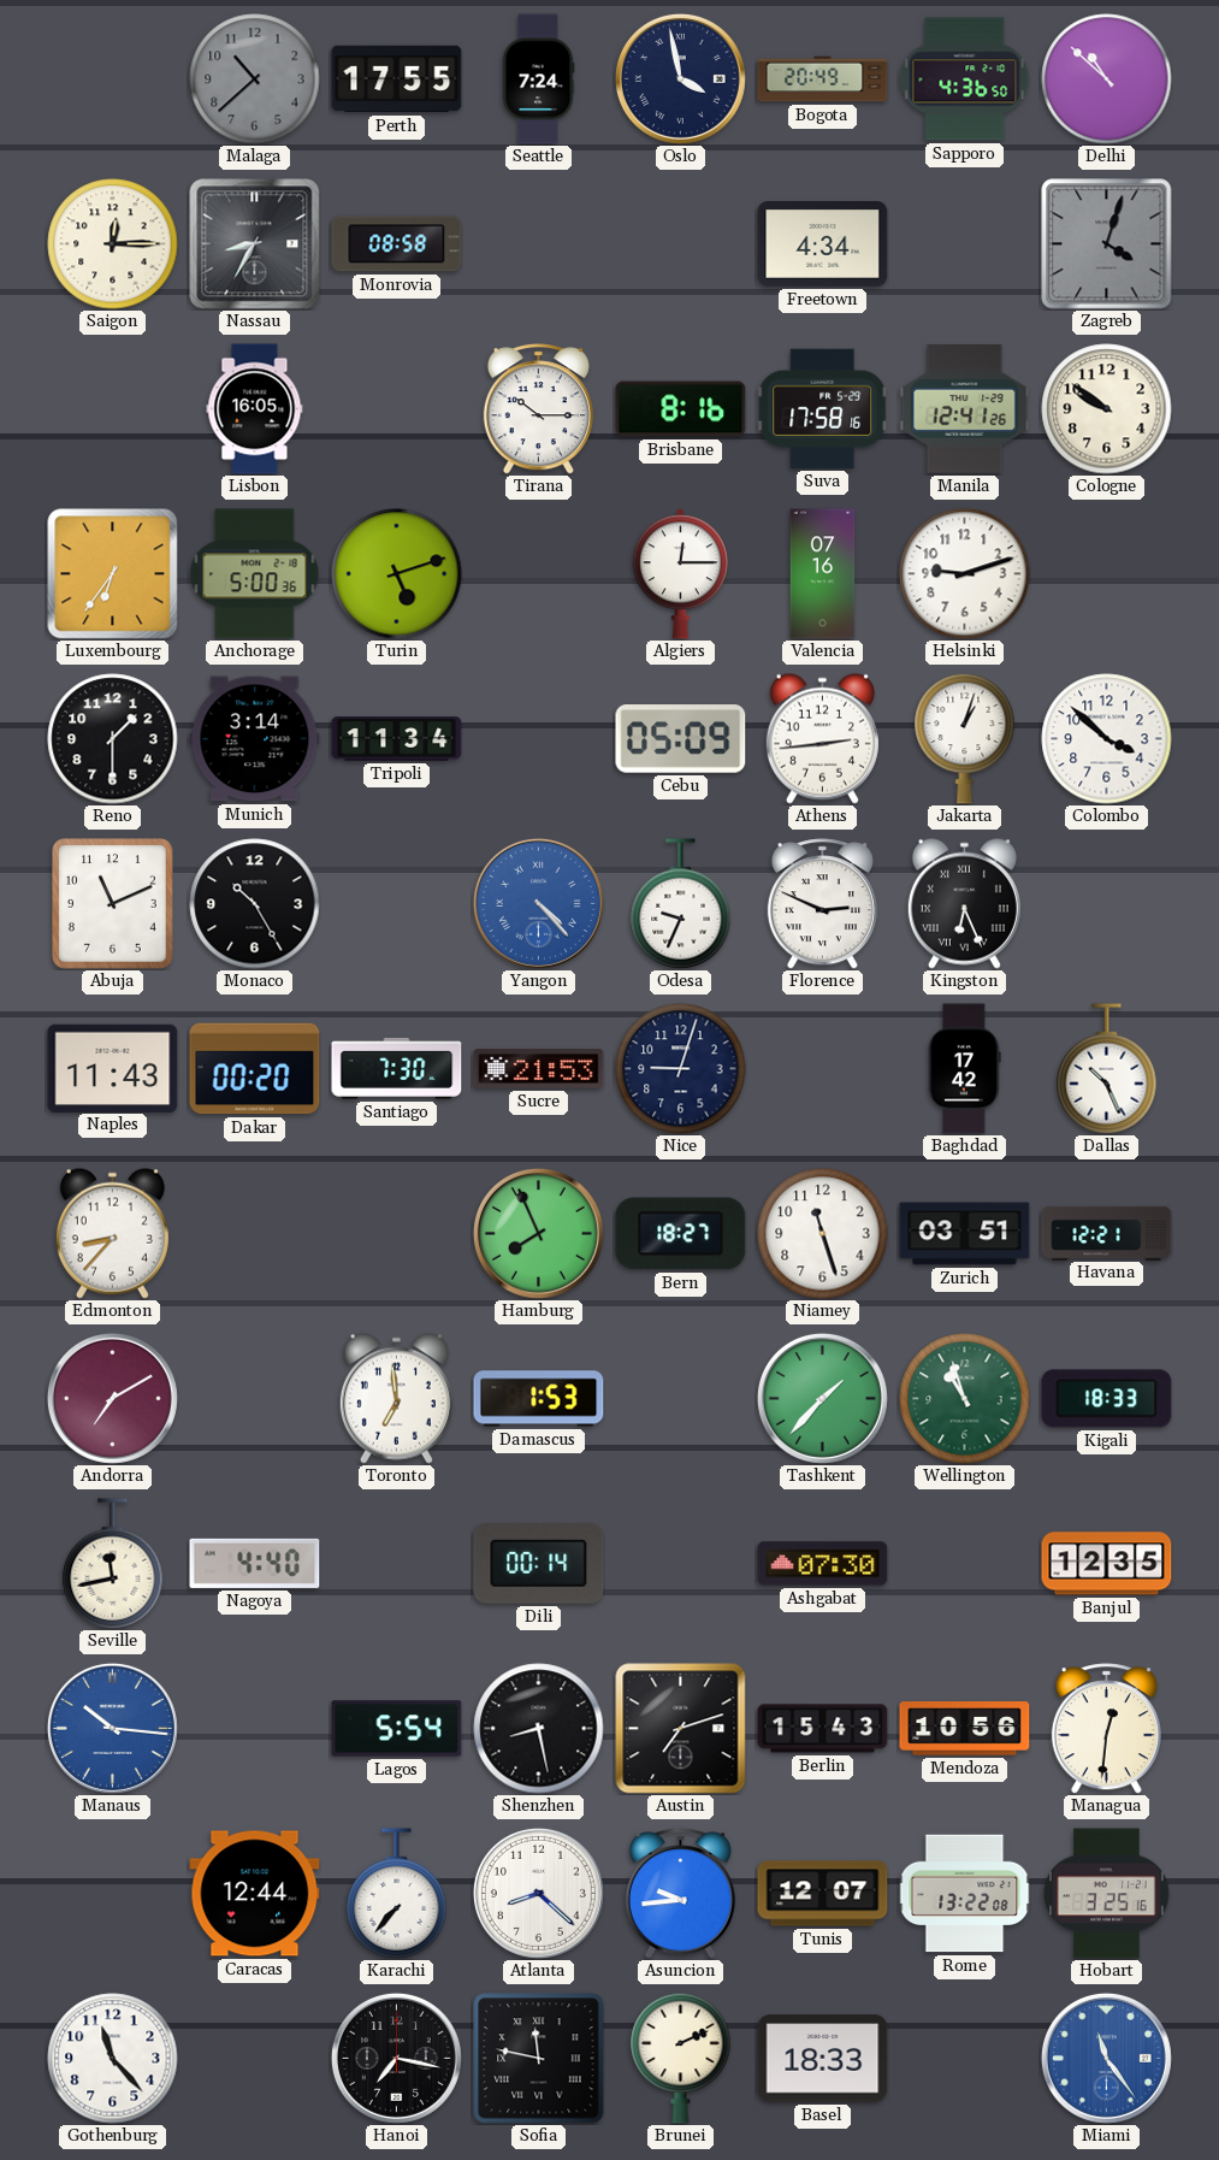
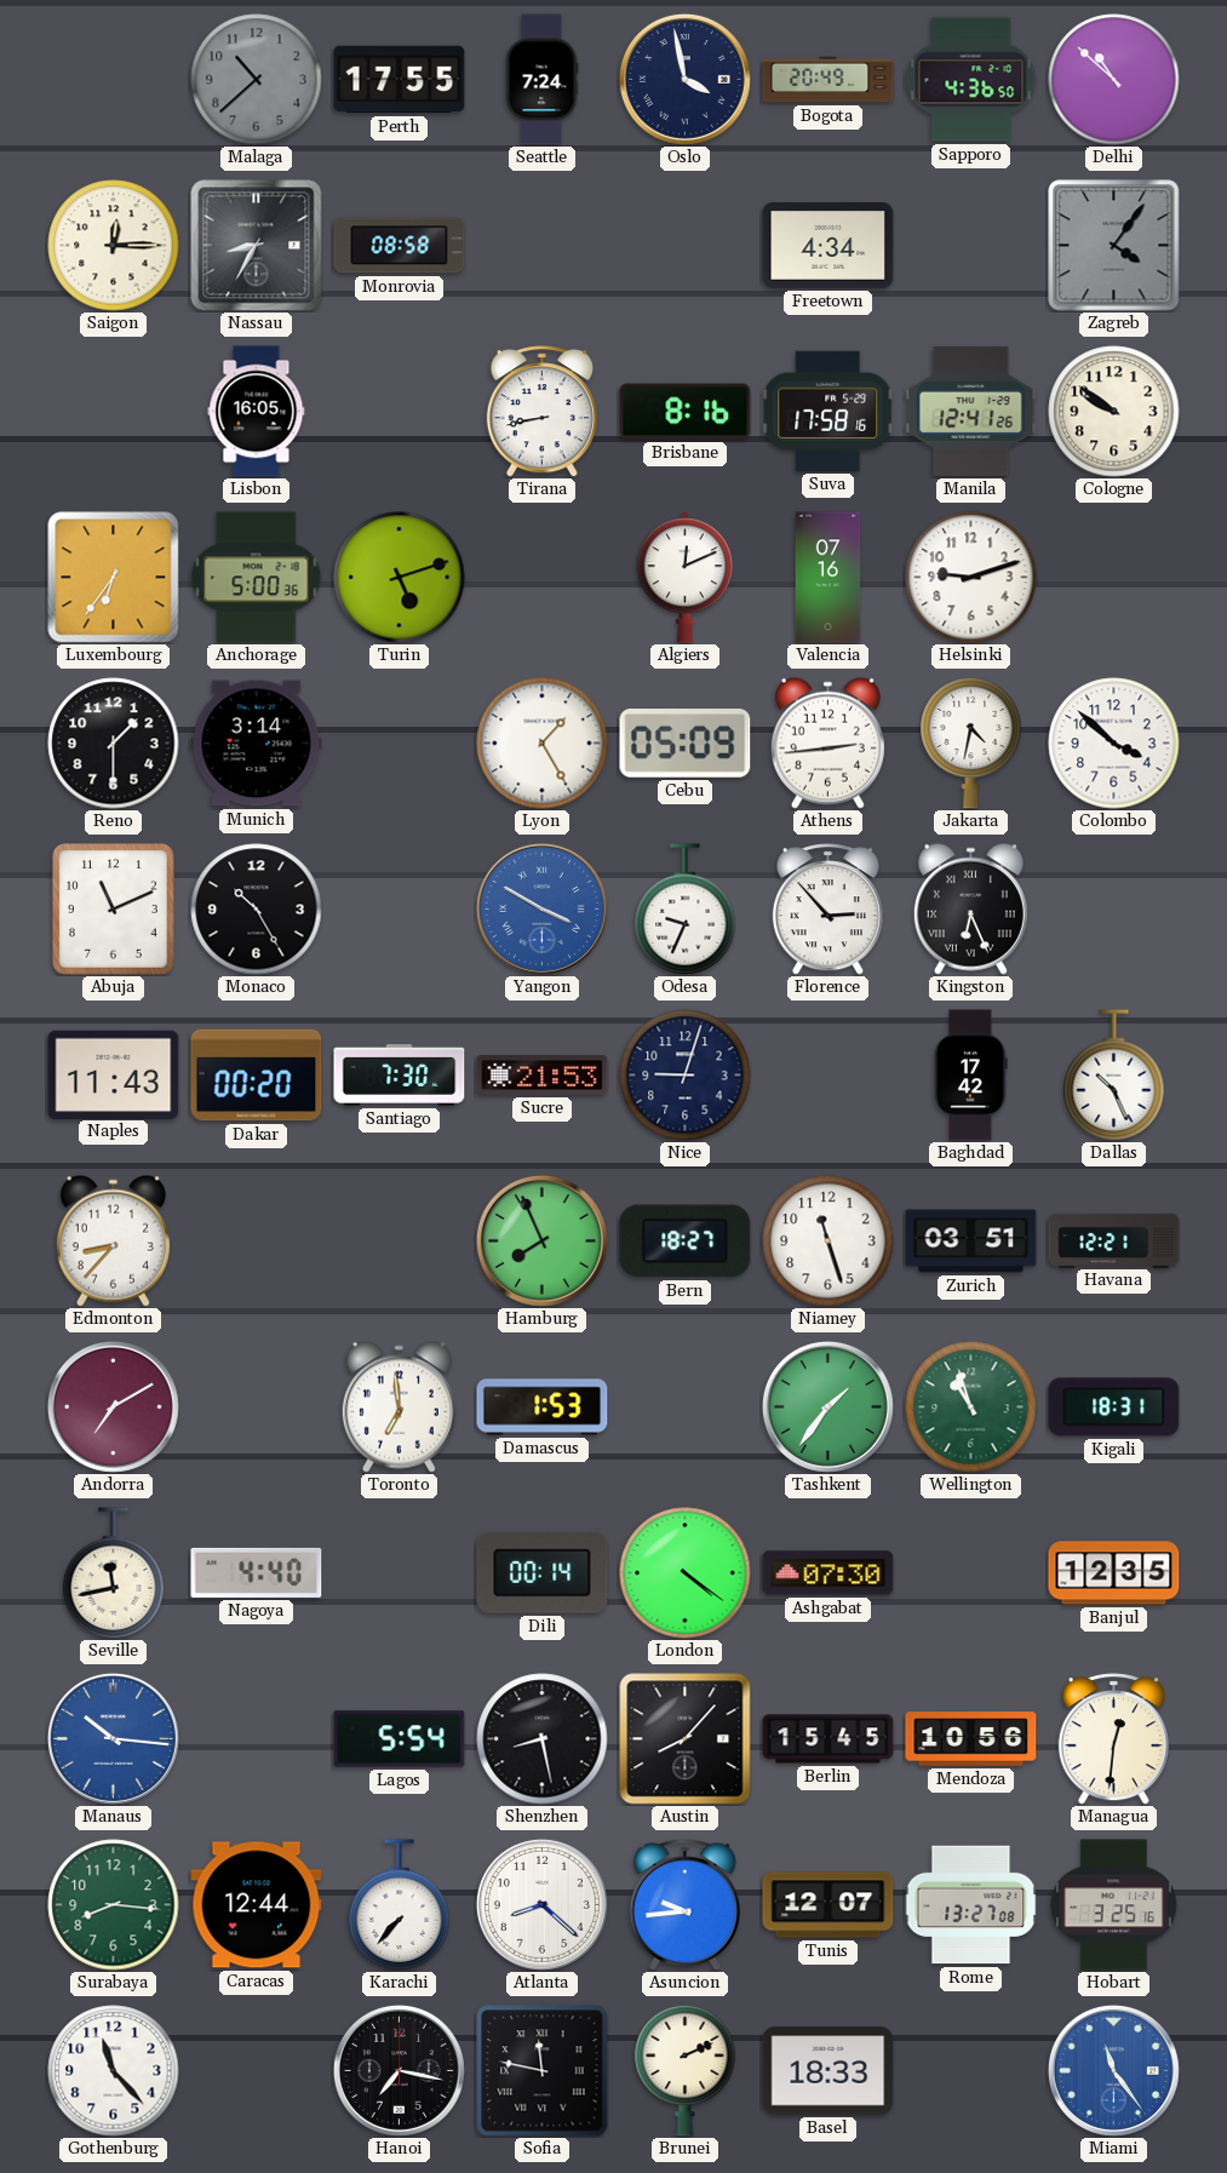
Zagreb: 4:03 -> 4:06
Tirana: 10:15 -> 8:43
Algiers: 12:15 -> 12:11
Tripoli: 11:34 -> none
Lyon: none -> 1:25
Jakarta: 1:03 -> 4:32
Yangon: 4:23 -> 3:50
Florence: 2:49 -> 2:53
Tashkent: 1:37 -> 1:36
Kigali: 18:33 -> 18:31
London: none -> 4:21
Austin: 7:12 -> 8:07
Berlin: 15:43 -> 15:45
Surabaya: none -> 8:16
Rome: 13:22 -> 13:27
